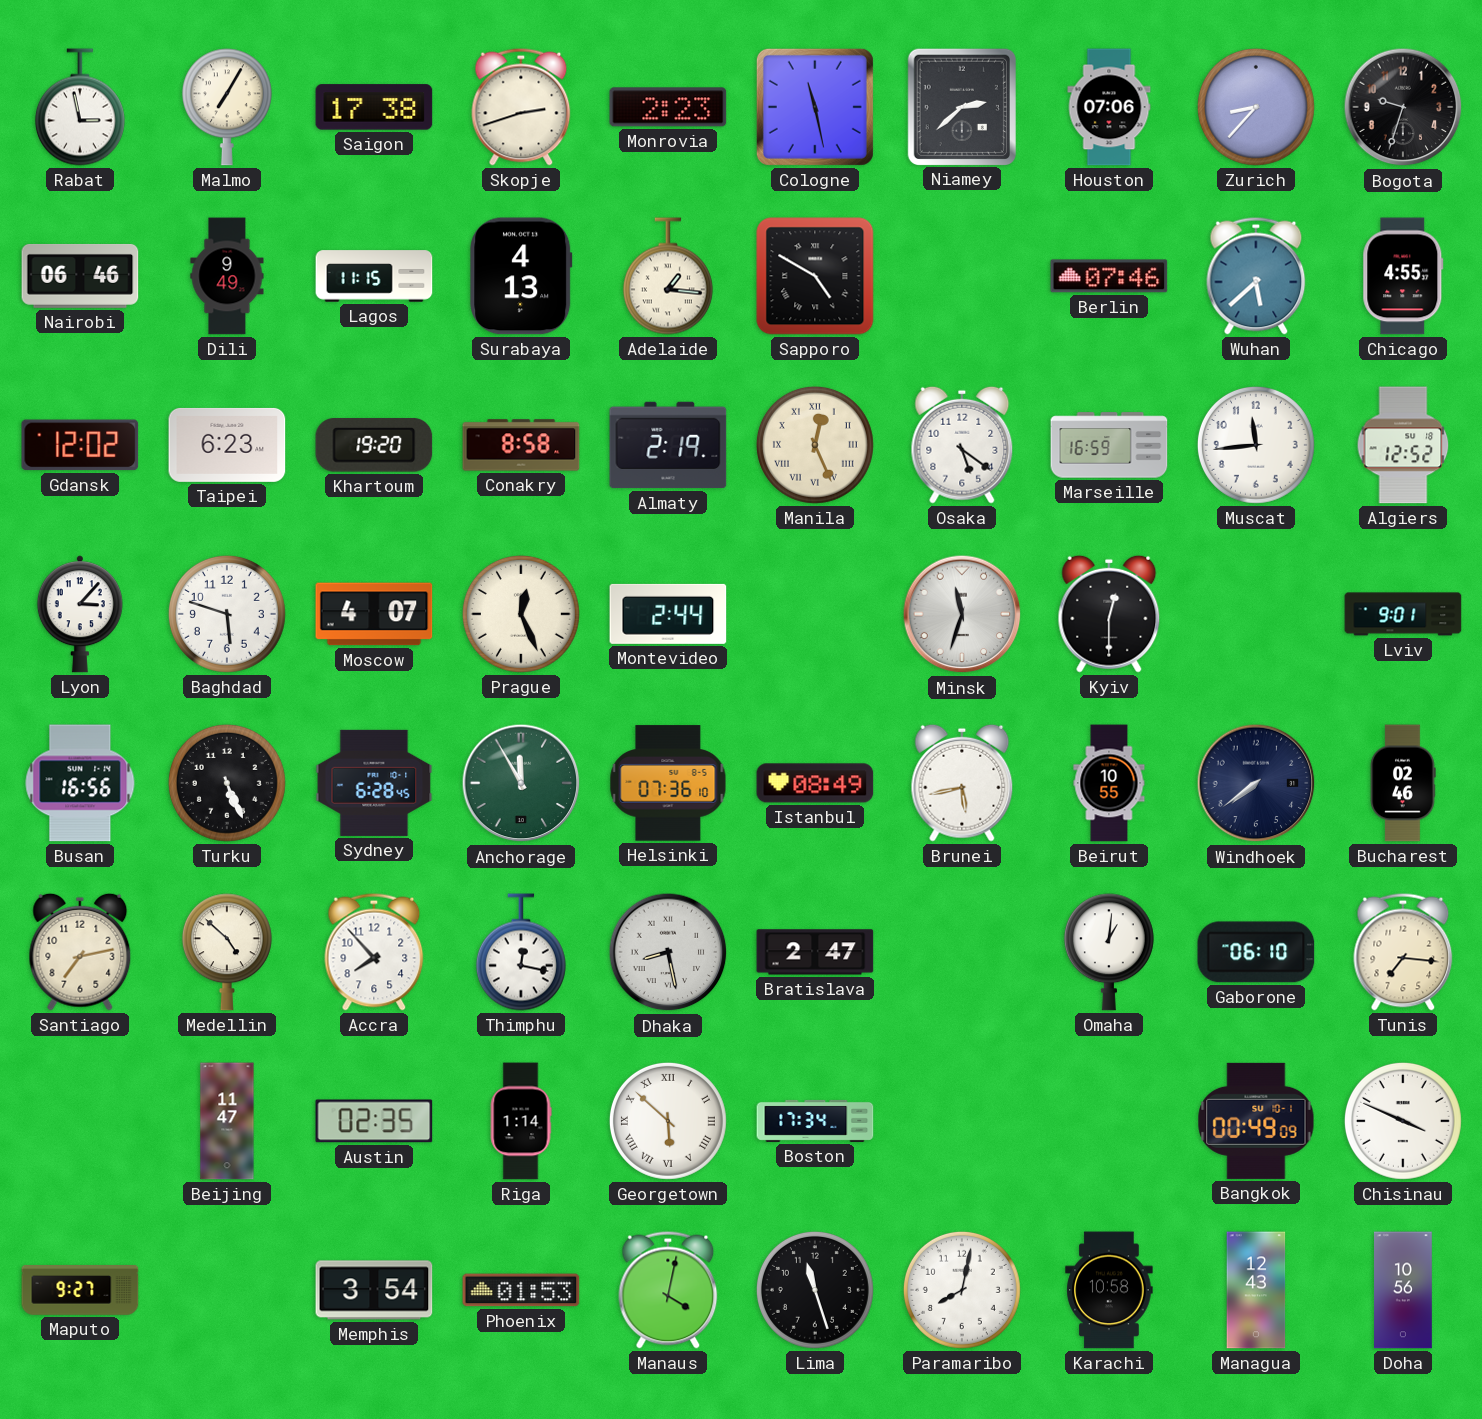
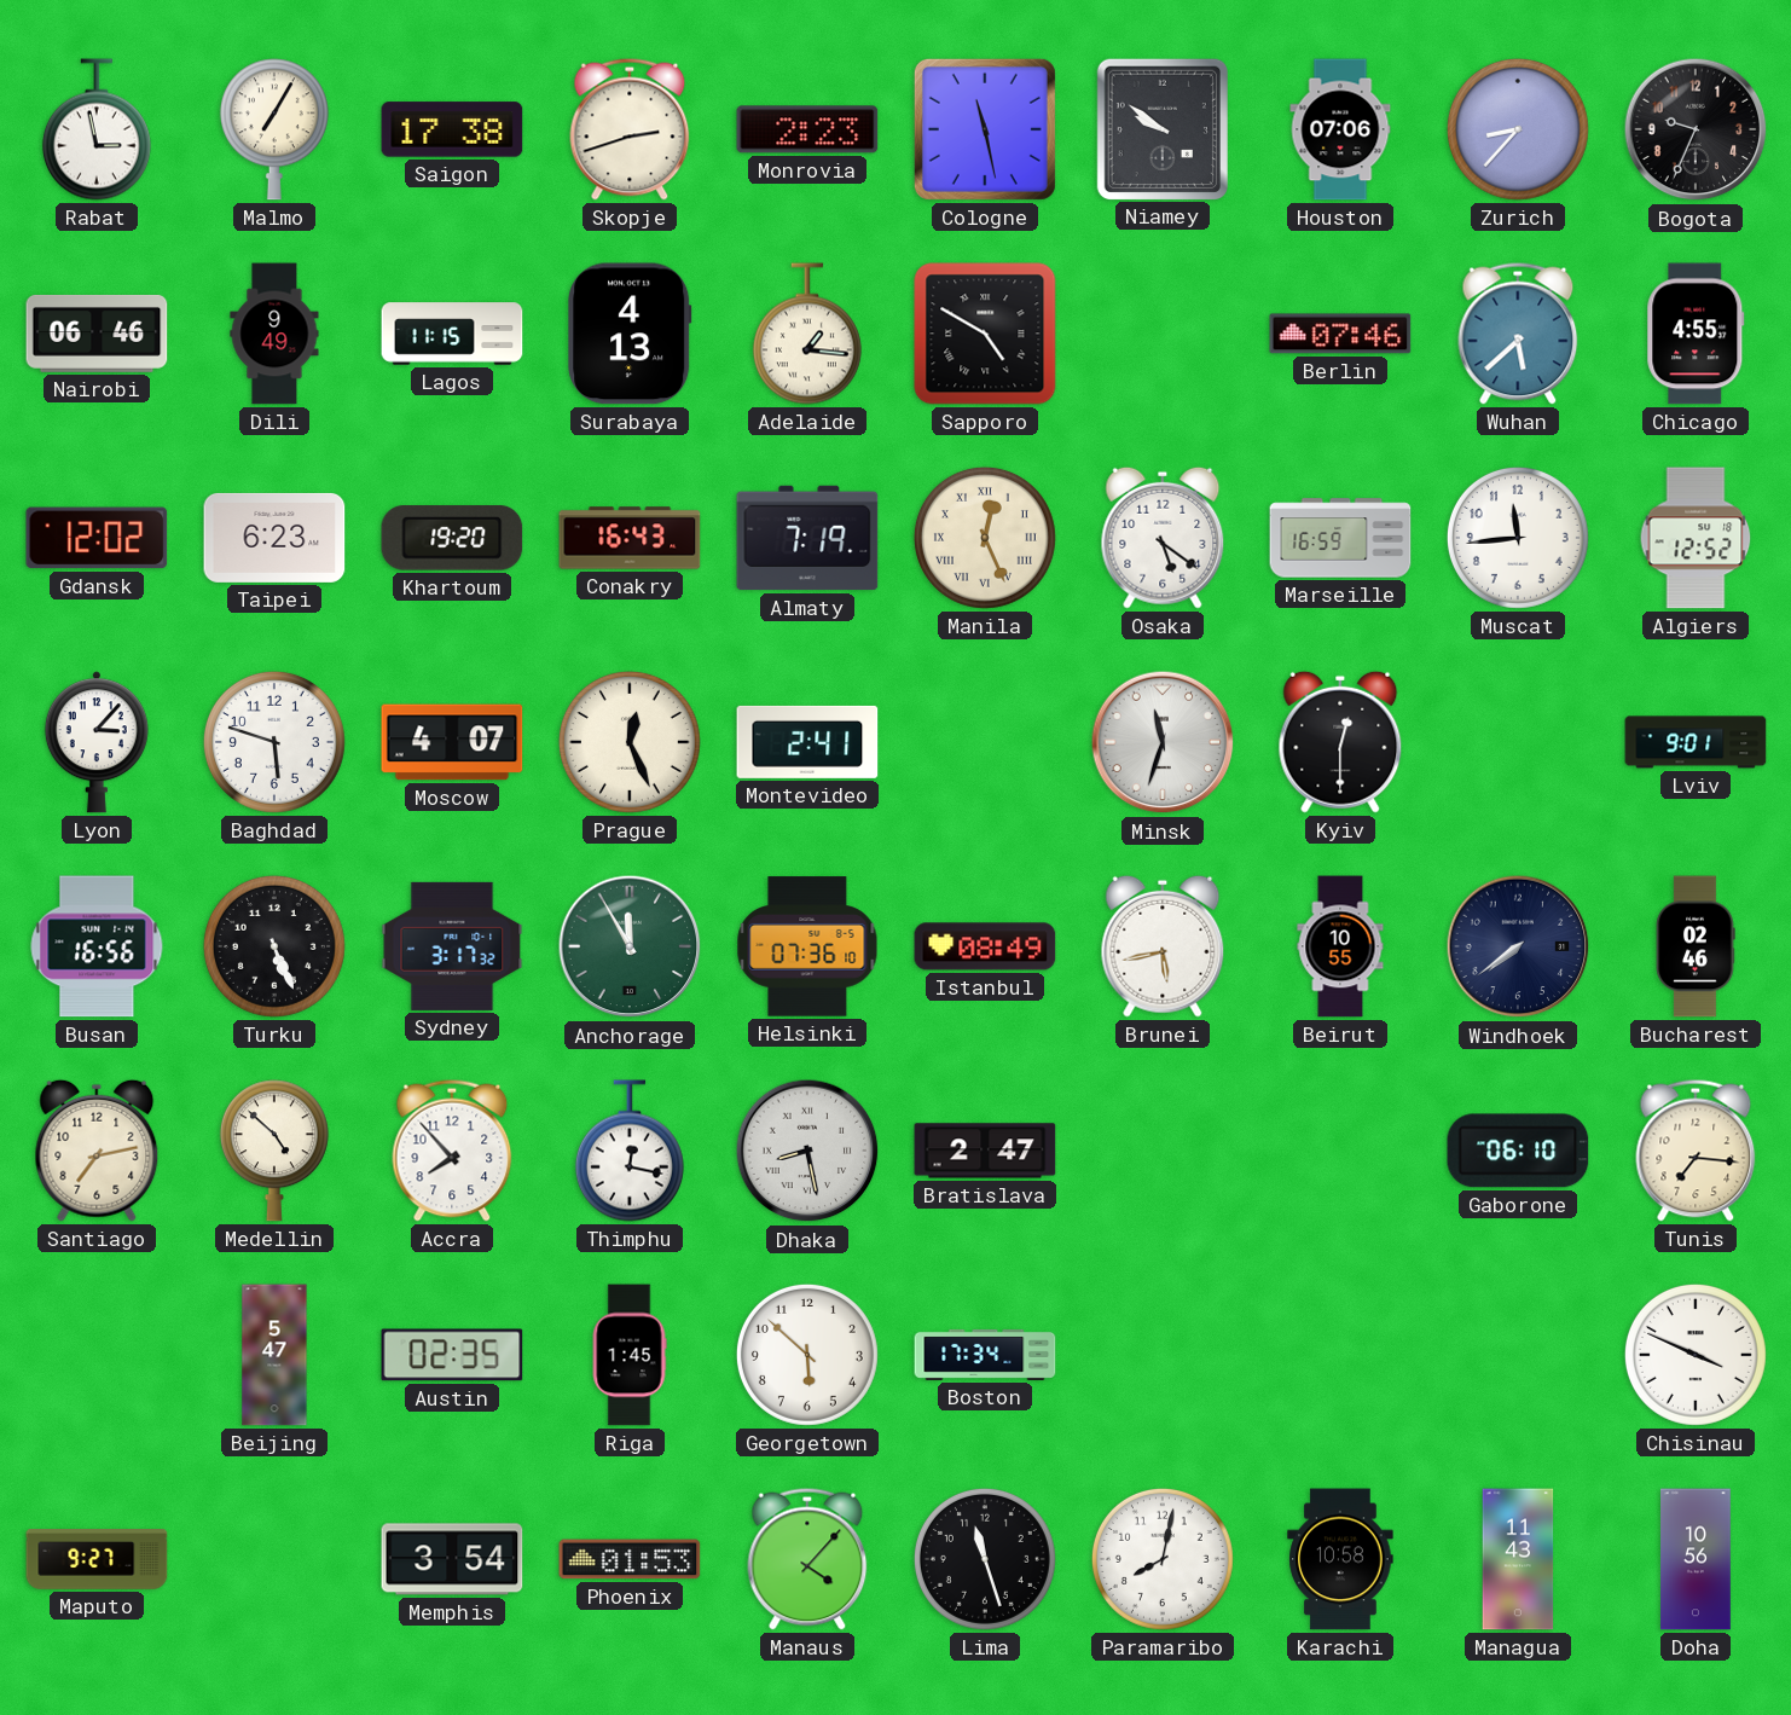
Niamey: 2:38 -> 9:51
Bogota: 9:33 -> 9:34
Conakry: 8:58 -> 16:43
Almaty: 2:19 -> 7:19
Montevideo: 2:44 -> 2:41
Sydney: 6:28 -> 3:17
Omaha: 1:01 -> none
Beijing: 11:47 -> 5:47
Riga: 1:14 -> 1:45
Georgetown numerals: Roman -> Arabic
Bangkok: 00:49 -> none
Manaus: 4:02 -> 4:07
Managua: 12:43 -> 11:43
